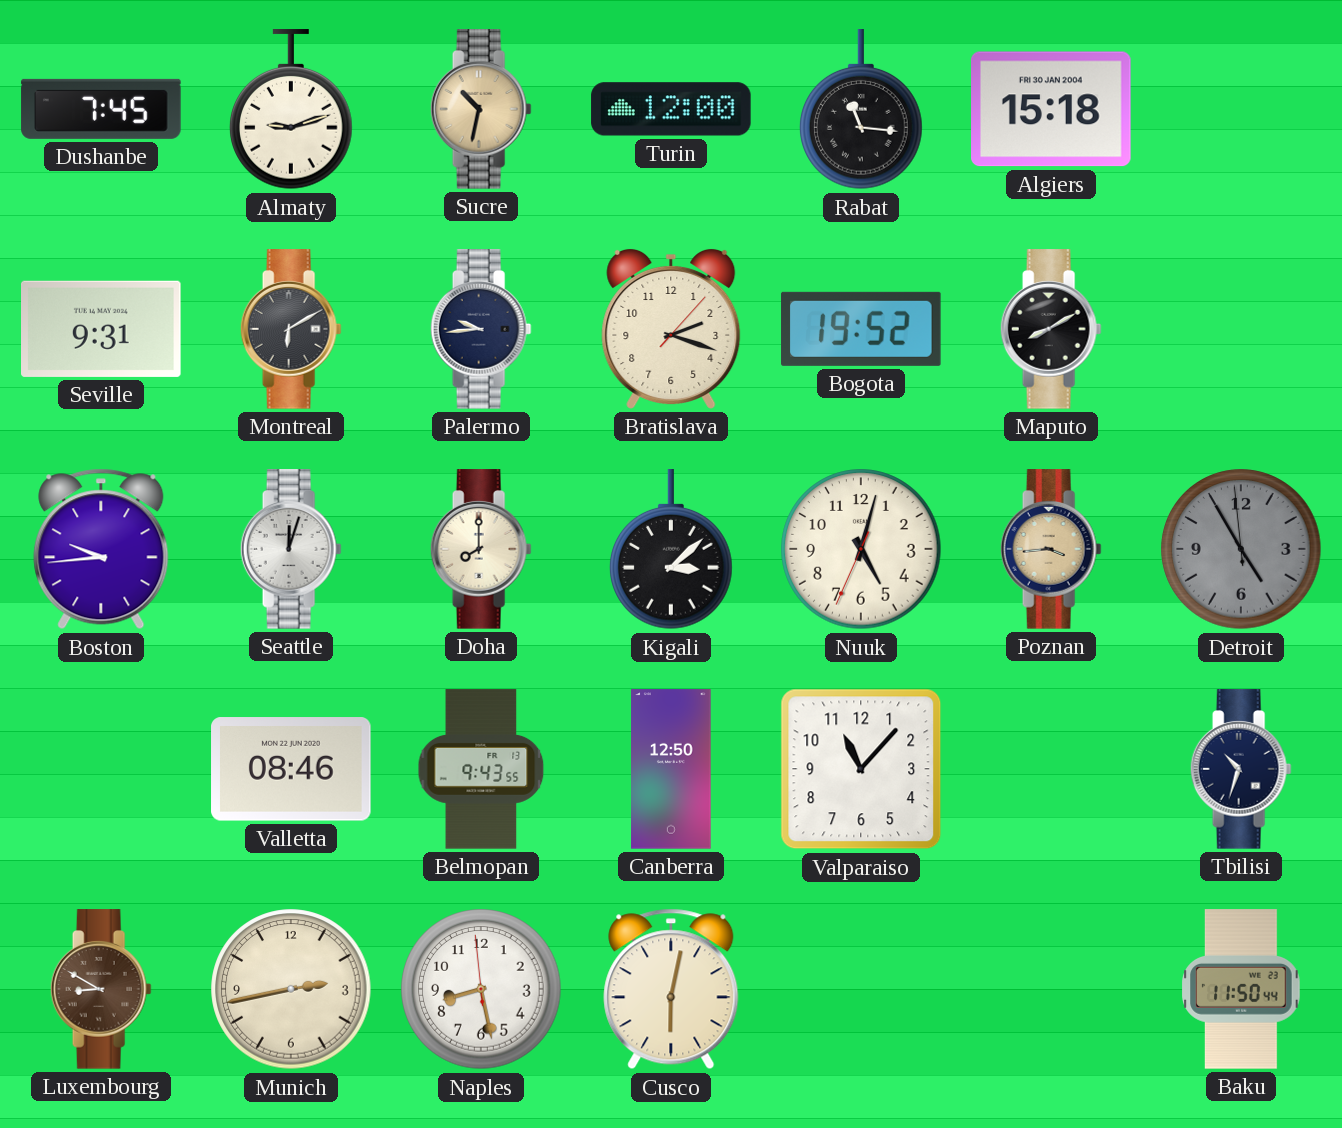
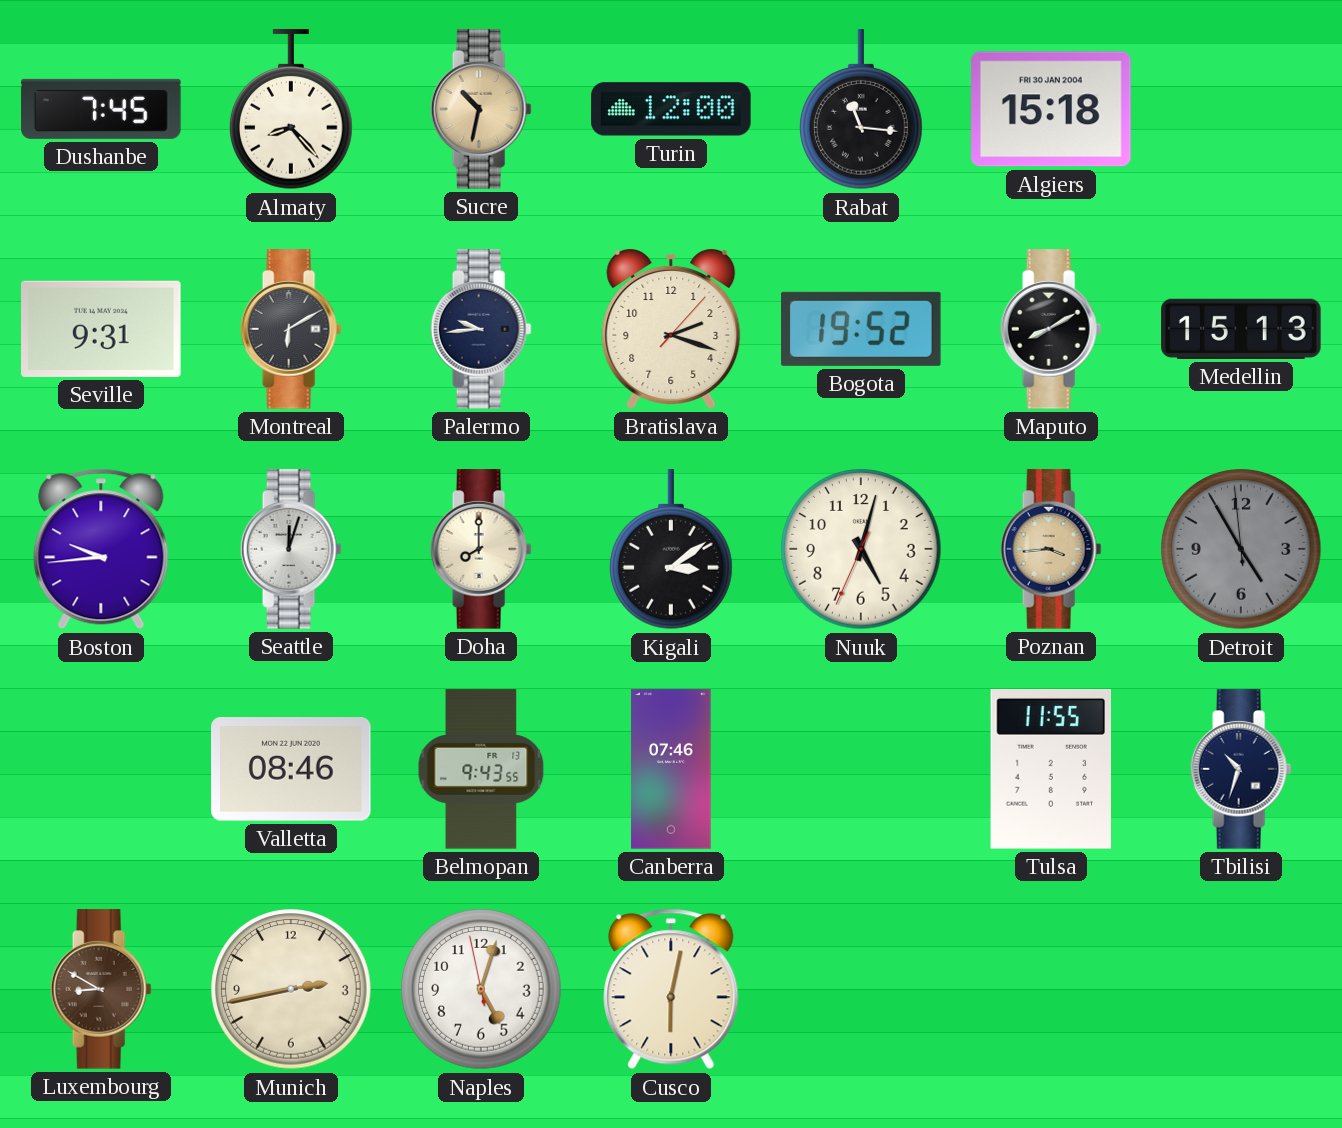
Almaty: 9:12 -> 8:23
Medellin: none -> 15:13
Kigali: 3:08 -> 3:09
Canberra: 12:50 -> 07:46
Valparaiso: 11:07 -> none
Tulsa: none -> 11:55
Naples: 8:27 -> 5:02
Baku: 11:50 -> none
